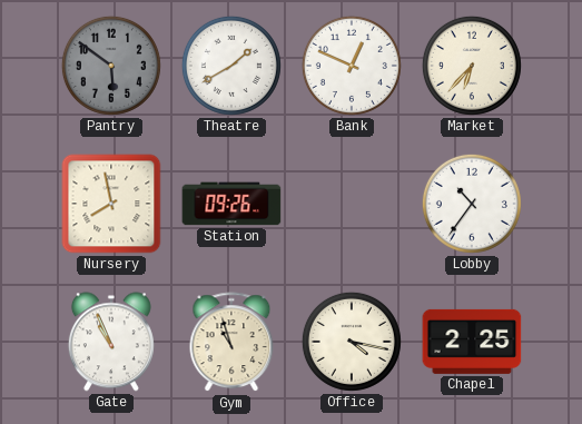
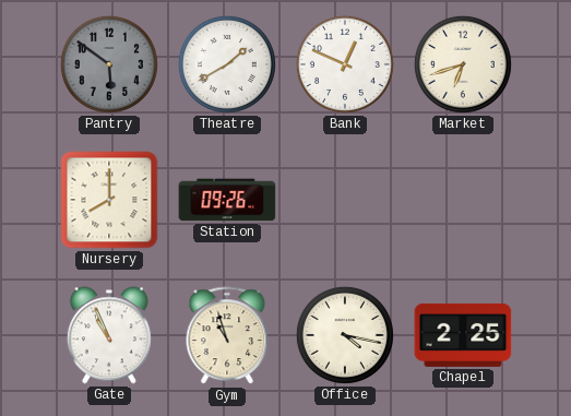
Market: 6:37 -> 6:42
Nursery: 7:58 -> 8:00
Lobby: 10:36 -> none
